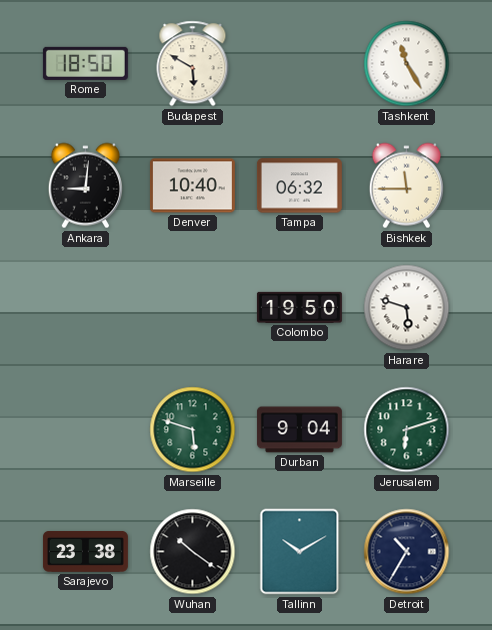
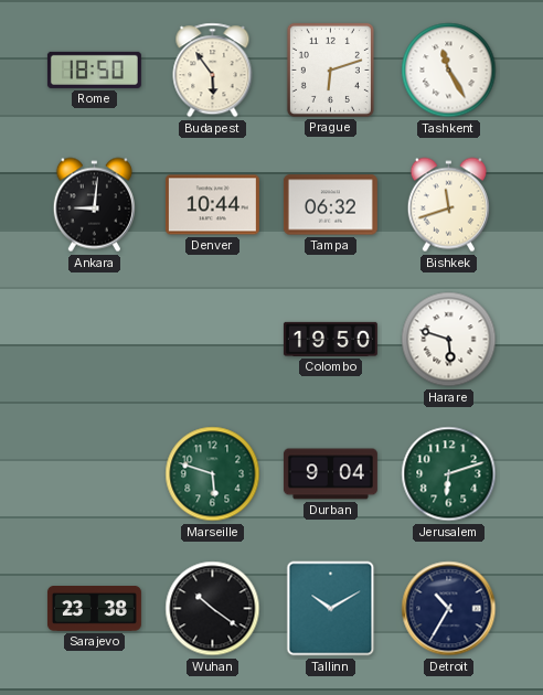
Budapest: 5:50 -> 5:54
Prague: none -> 6:12
Denver: 10:40 -> 10:44
Bishkek: 11:45 -> 11:42
